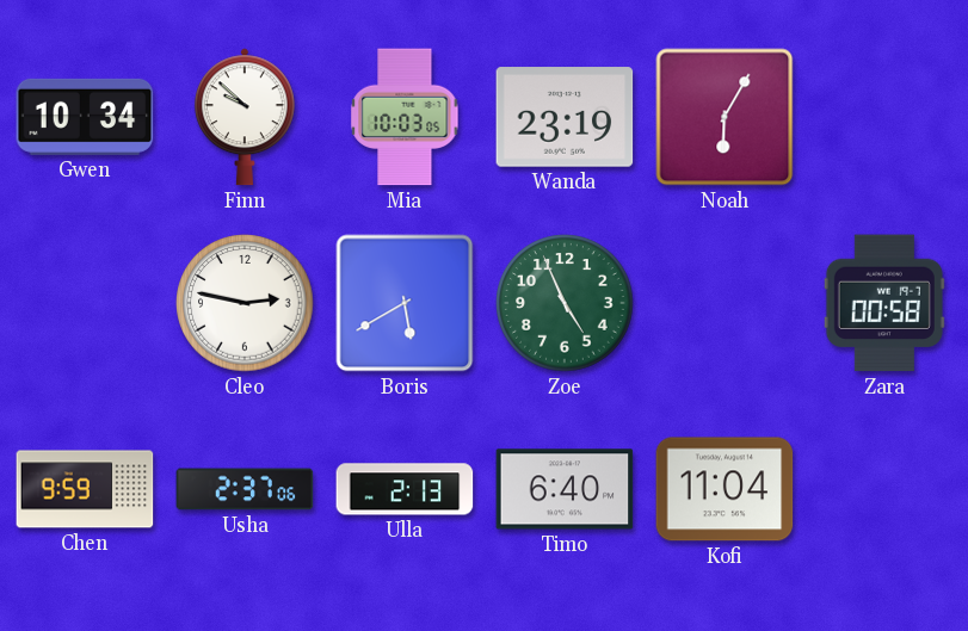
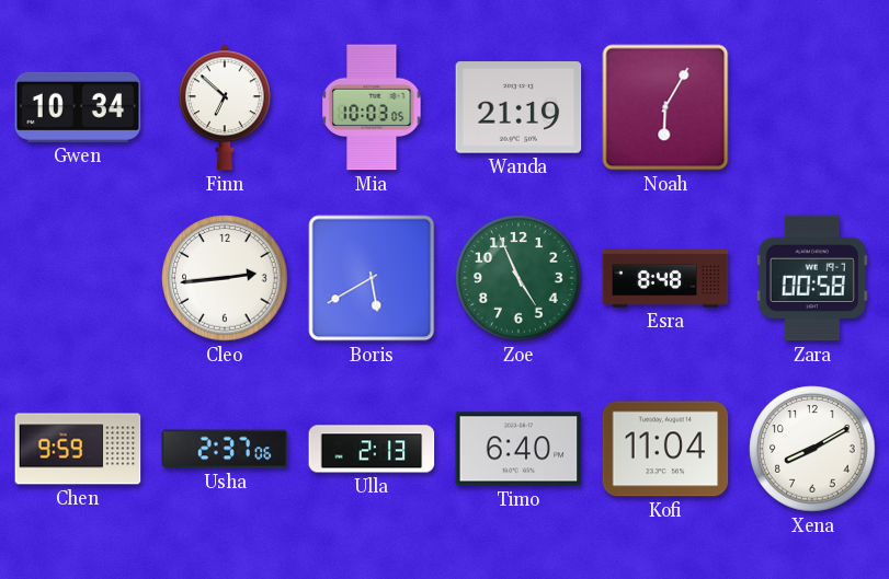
Finn: 9:52 -> 6:52
Wanda: 23:19 -> 21:19
Cleo: 2:47 -> 2:44
Esra: none -> 8:48
Xena: none -> 8:10
